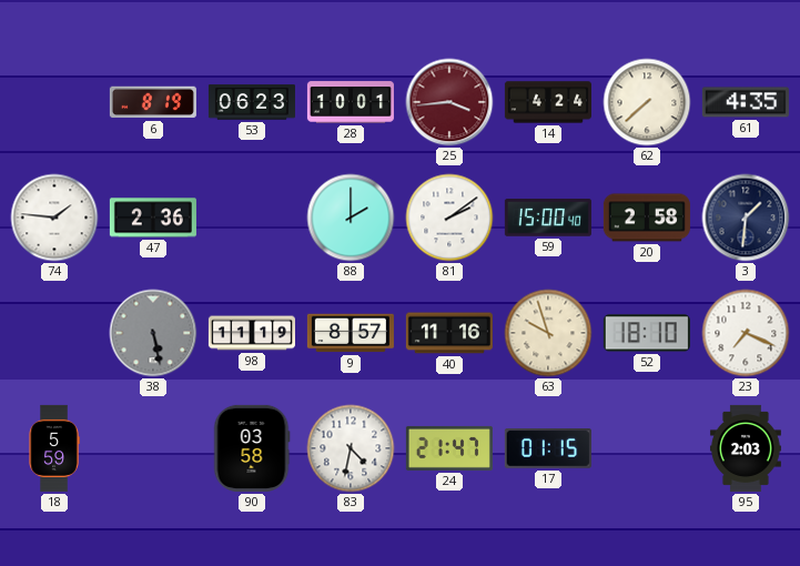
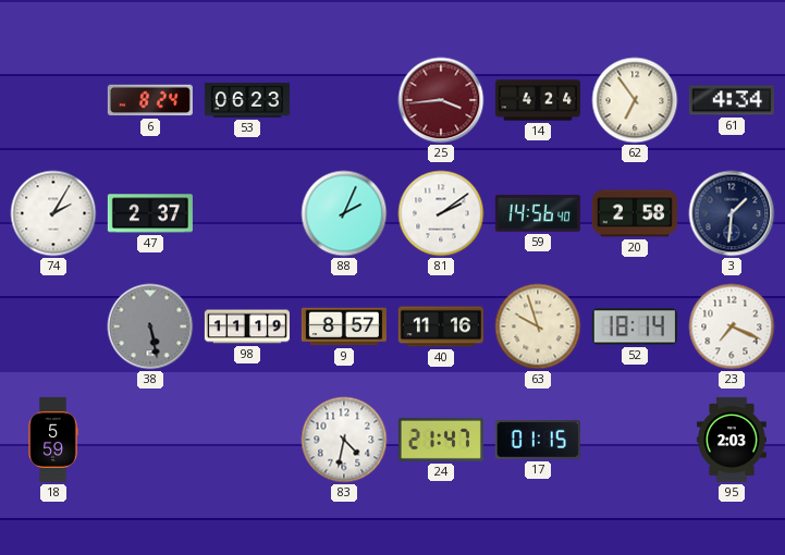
6: 8:19 -> 8:24
28: 10:01 -> none
62: 7:38 -> 6:54
61: 4:35 -> 4:34
74: 1:46 -> 2:05
47: 2:36 -> 2:37
88: 2:00 -> 2:04
59: 15:00 -> 14:56
52: 18:10 -> 18:14
90: 03:58 -> none
